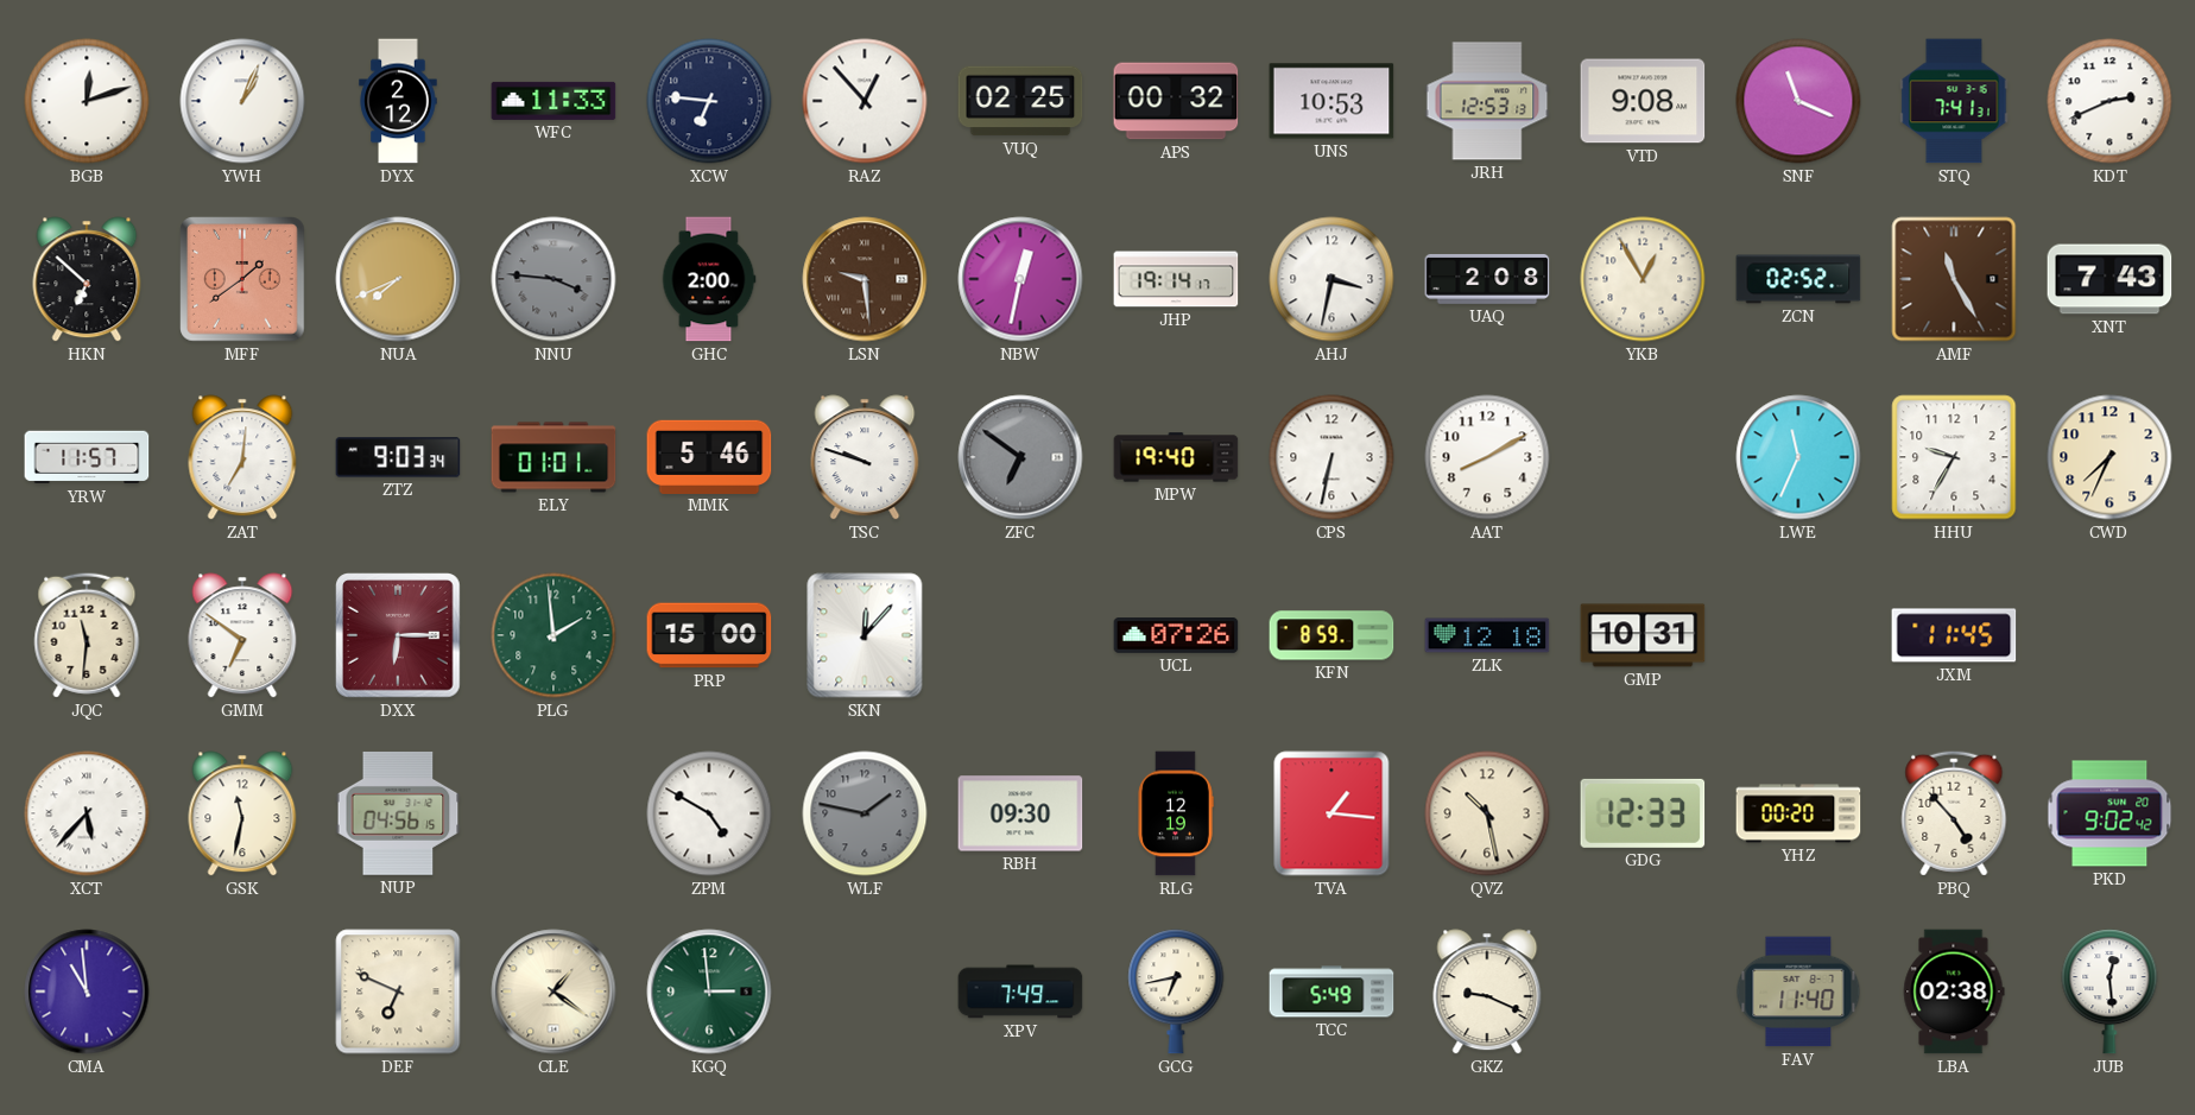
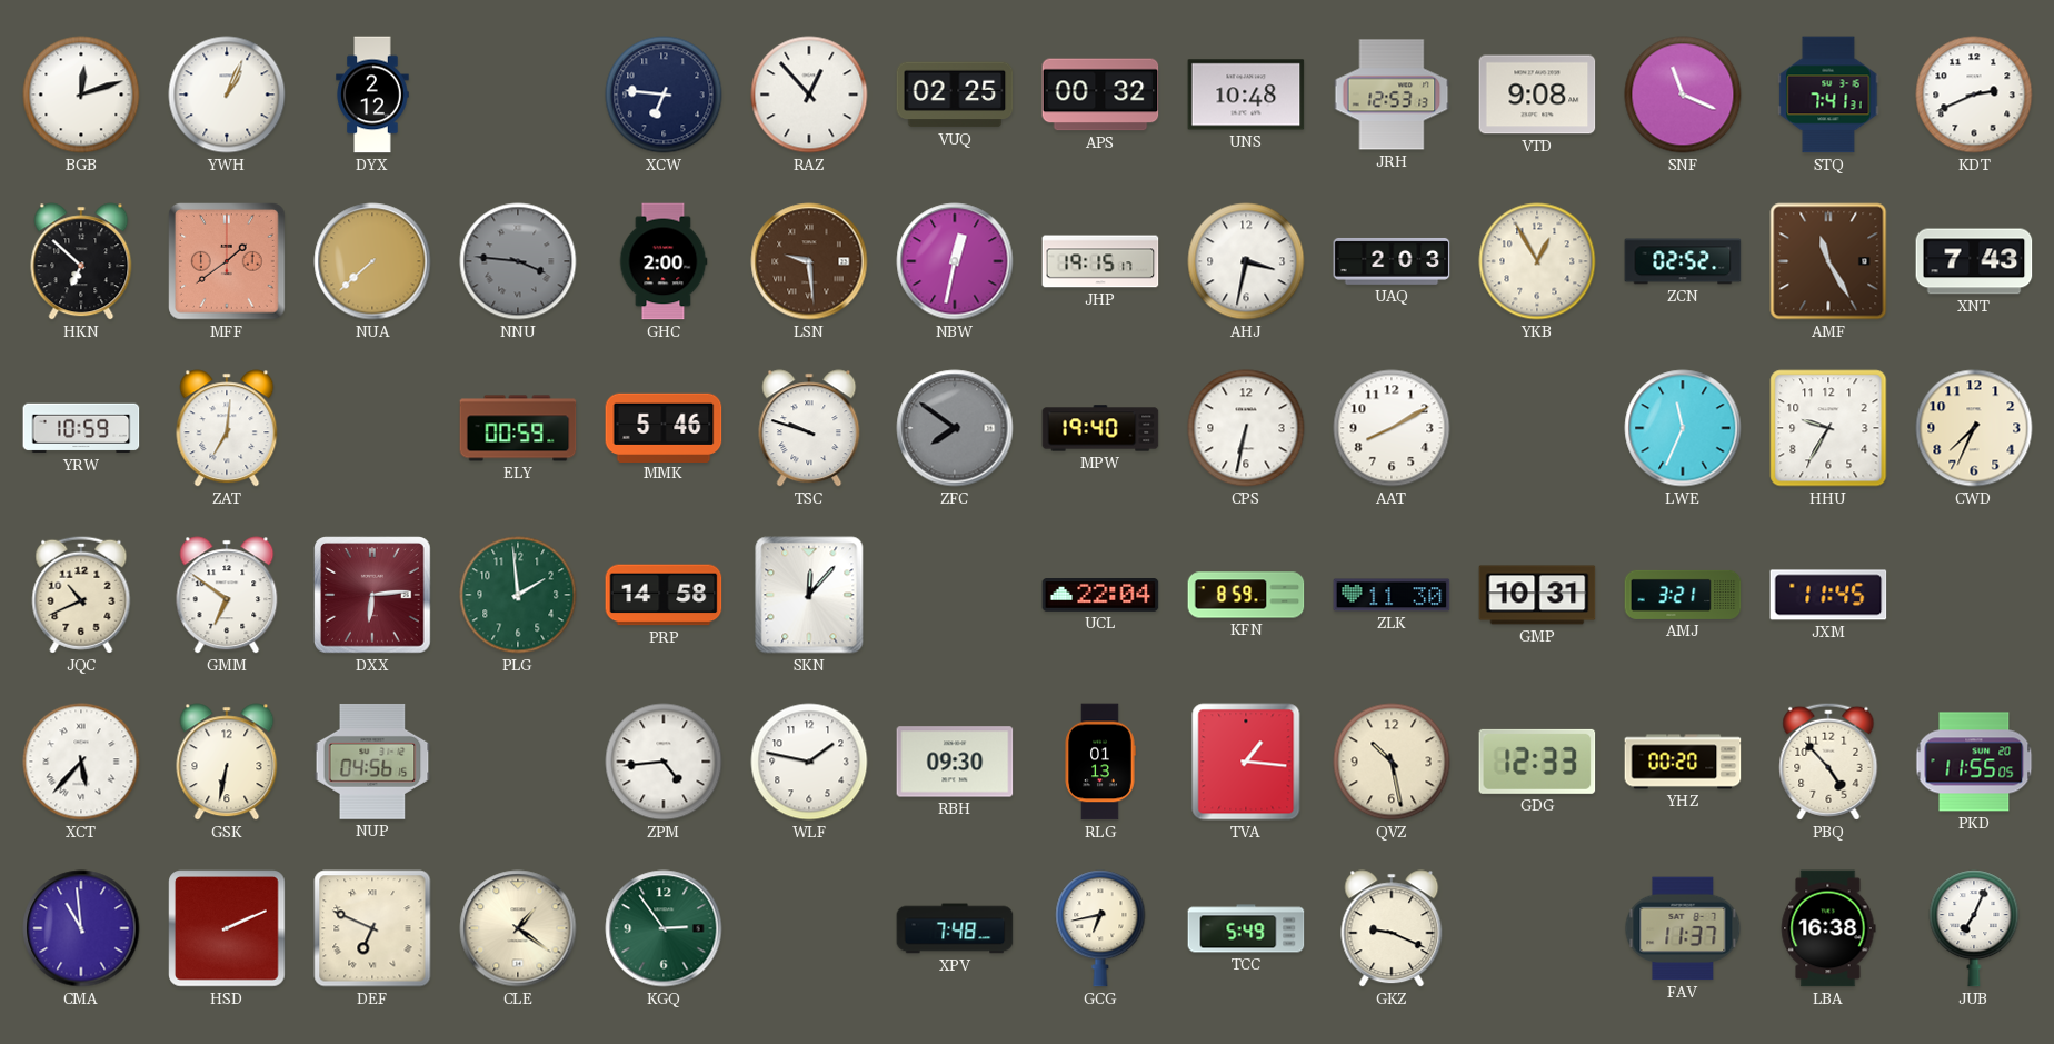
WFC: 11:33 -> none
UNS: 10:53 -> 10:48
NUA: 7:41 -> 7:38
JHP: 19:14 -> 19:15
UAQ: 2:08 -> 2:03
YRW: 11:57 -> 10:59
ZTZ: 9:03 -> none
ELY: 01:01 -> 00:59
ZFC: 6:51 -> 7:51
JQC: 11:31 -> 10:41
DXX: 6:15 -> 6:14
PRP: 15:00 -> 14:58
UCL: 07:26 -> 22:04
ZLK: 12:18 -> 11:30
AMJ: none -> 3:21
GSK: 11:32 -> 6:32
ZPM: 4:50 -> 4:44
WLF dial: grey -> white
RLG: 12:19 -> 01:13
PKD: 9:02 -> 11:55
HSD: none -> 2:11
KGQ: 2:59 -> 2:54
XPV: 7:49 -> 7:48
FAV: 11:40 -> 11:37
LBA: 02:38 -> 16:38
JUB: 12:29 -> 7:04
